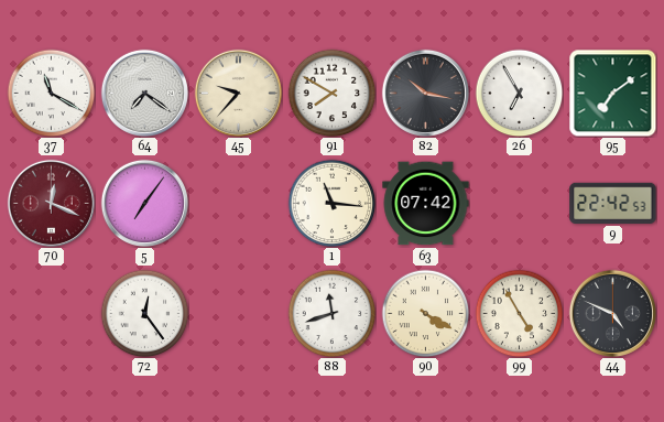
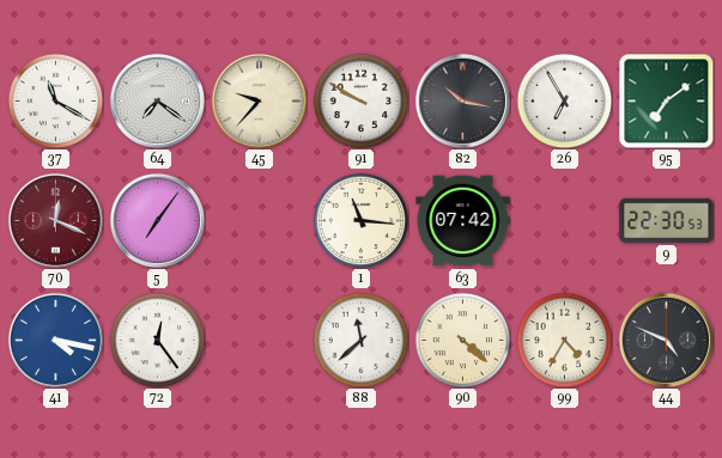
91: 7:50 -> 9:50
9: 22:42 -> 22:30
41: none -> 4:17
88: 11:42 -> 11:38
90: 4:20 -> 4:22
99: 4:55 -> 4:35
